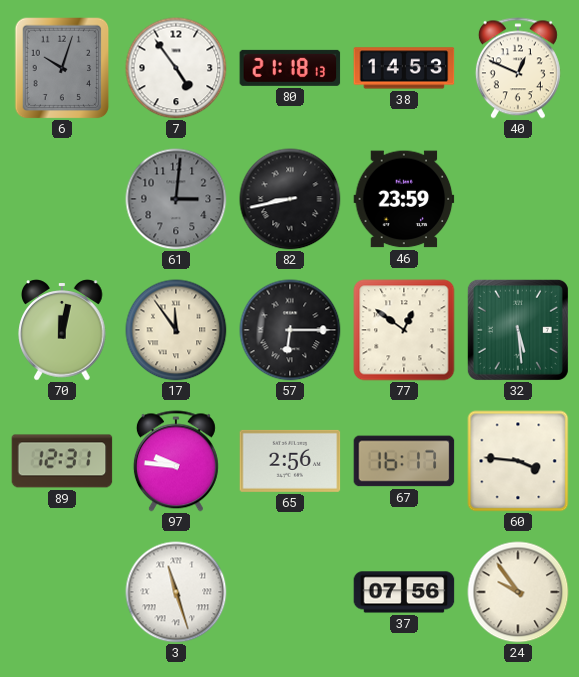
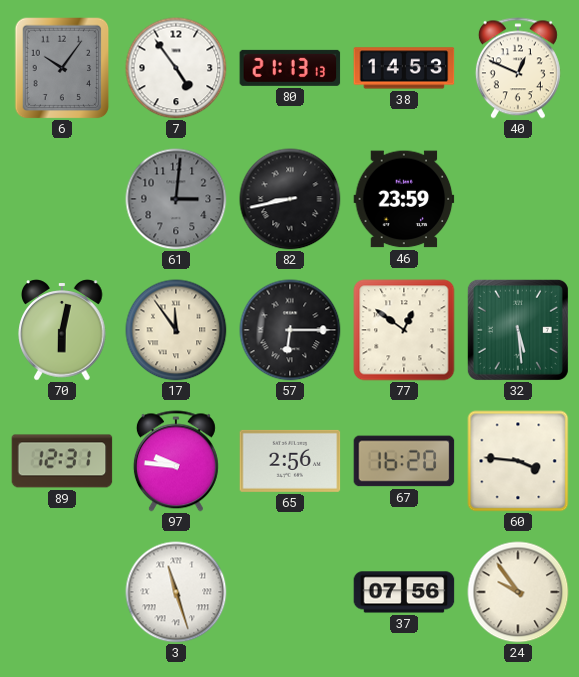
6: 10:03 -> 10:06
80: 21:18 -> 21:13
70: 12:02 -> 6:02
67: 16:17 -> 16:20
